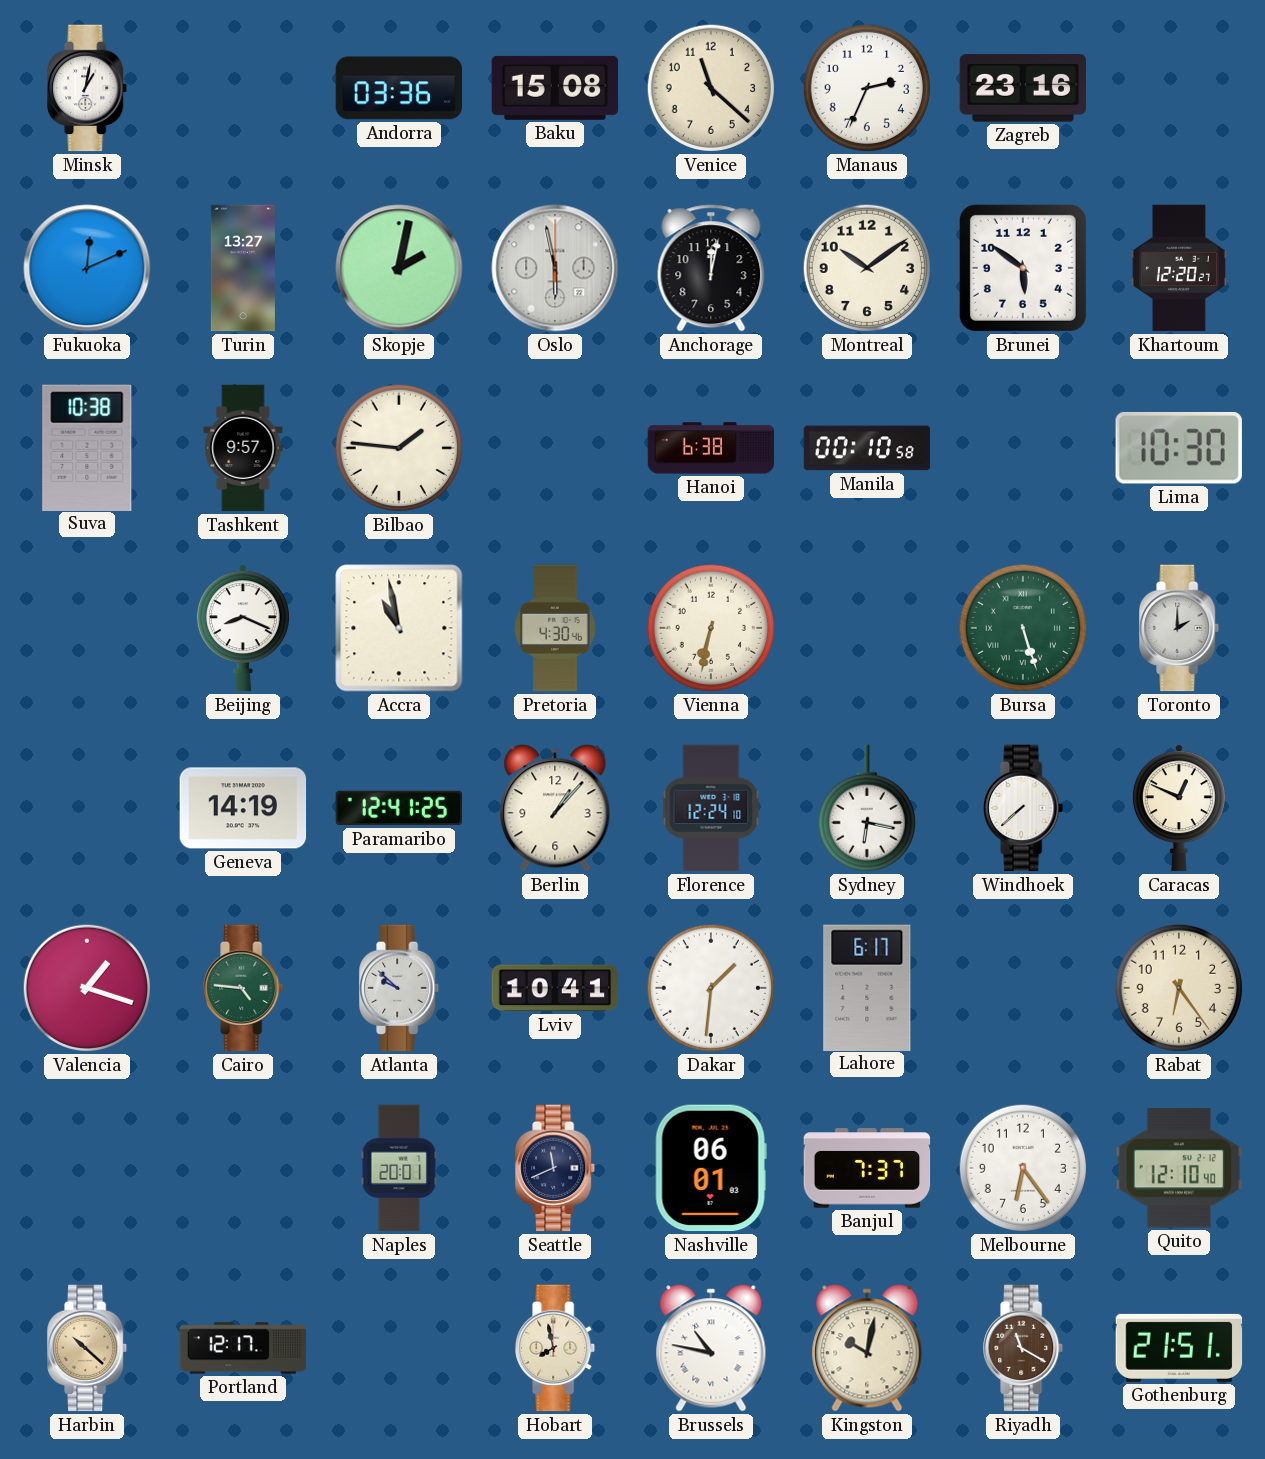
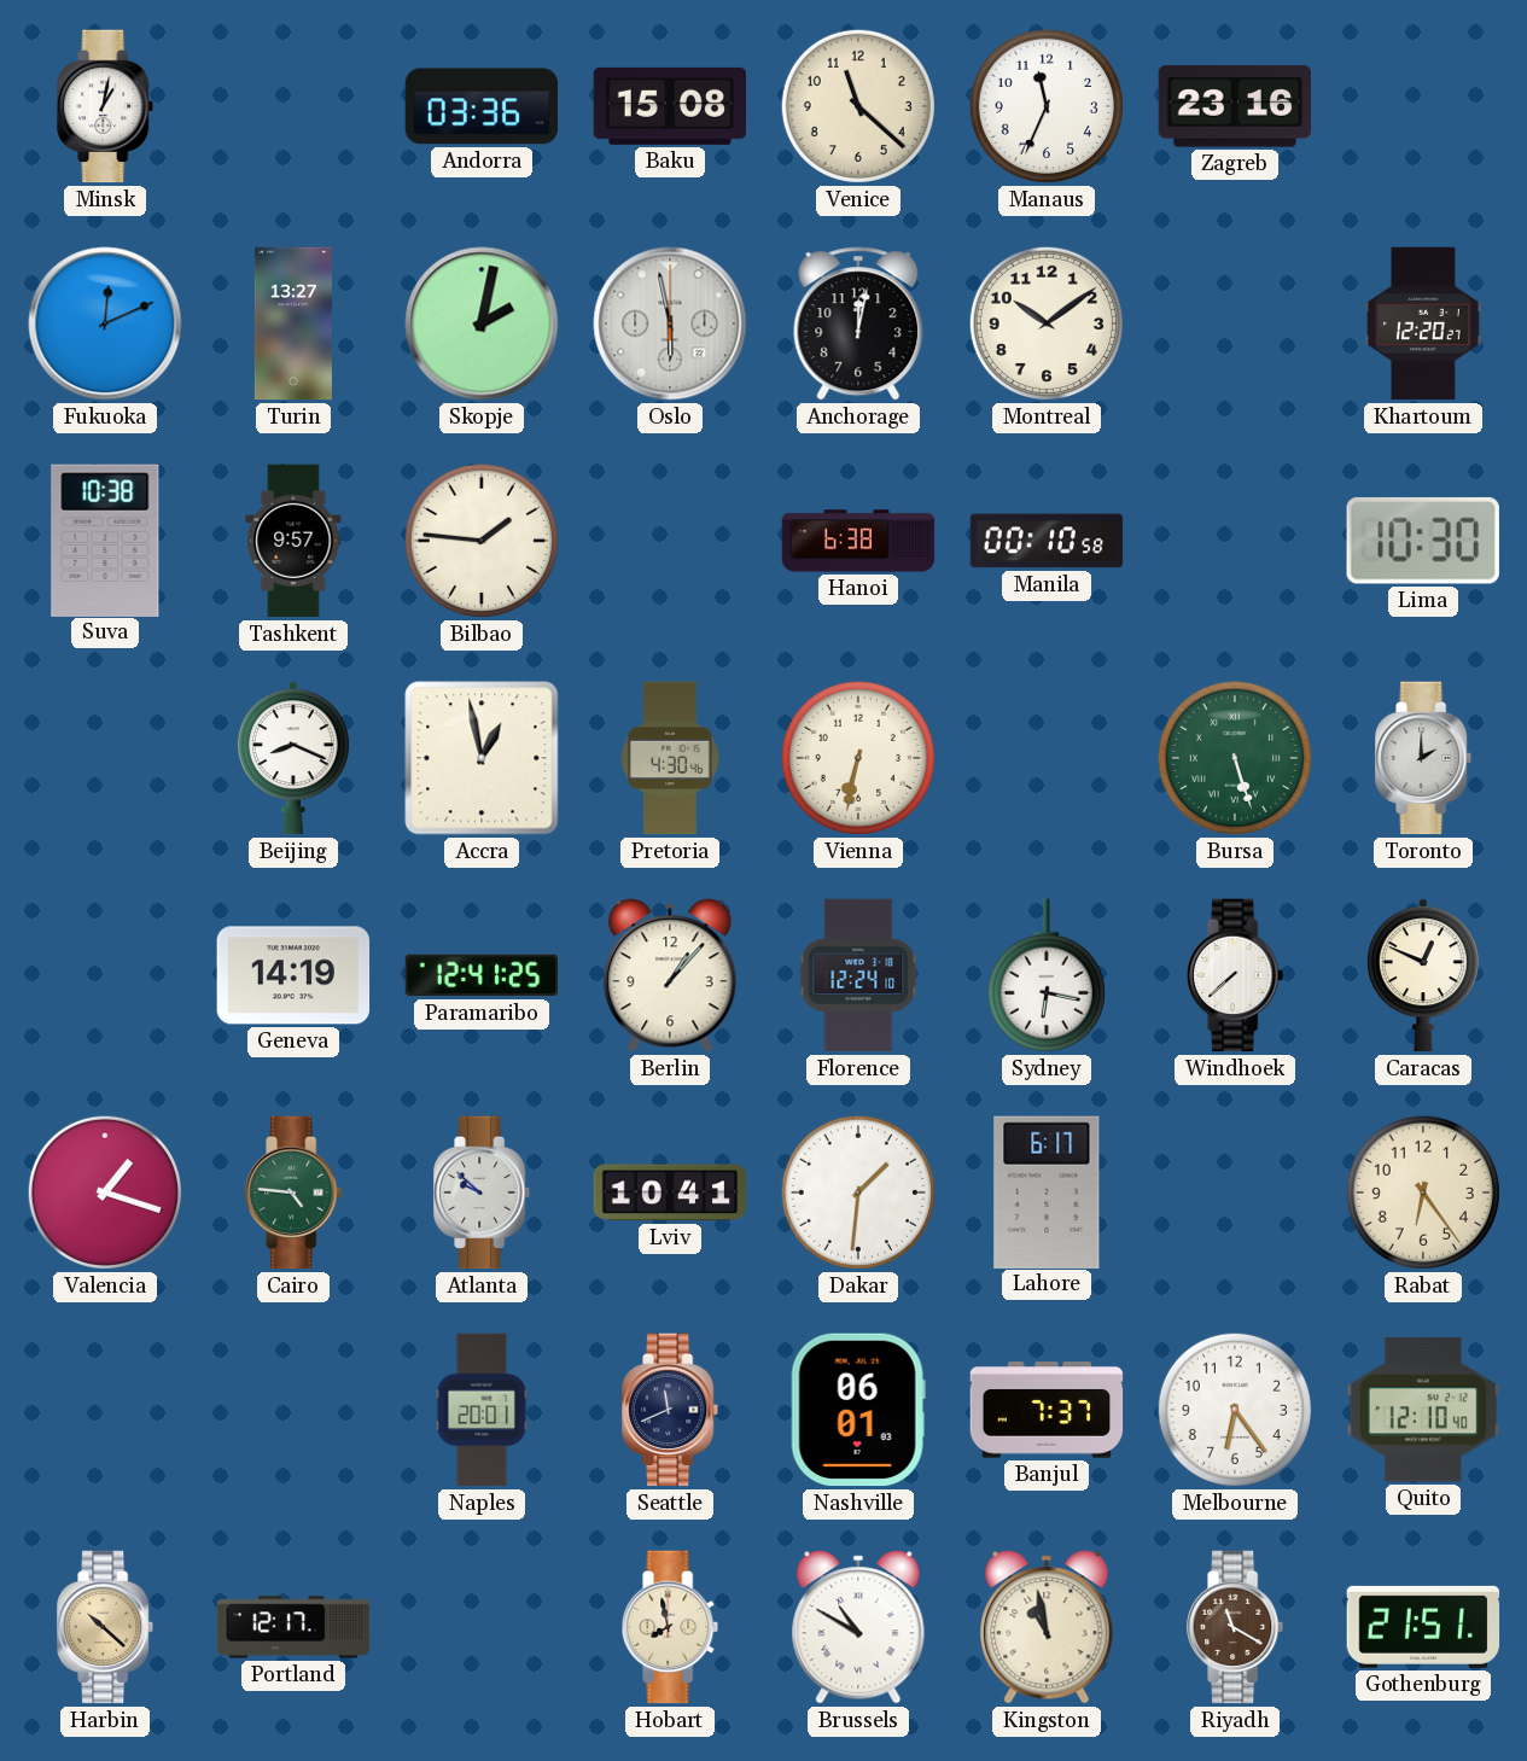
Manaus: 2:34 -> 11:34
Brunei: 5:51 -> none
Accra: 10:58 -> 12:58
Brussels: 10:47 -> 10:50
Kingston: 10:02 -> 10:58
